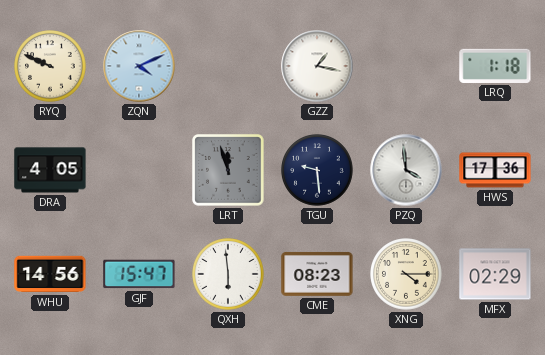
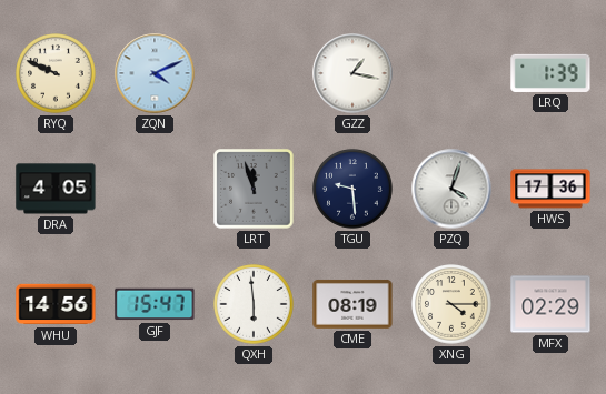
LRQ: 1:18 -> 1:39
PZQ: 3:59 -> 4:03
CME: 08:23 -> 08:19
